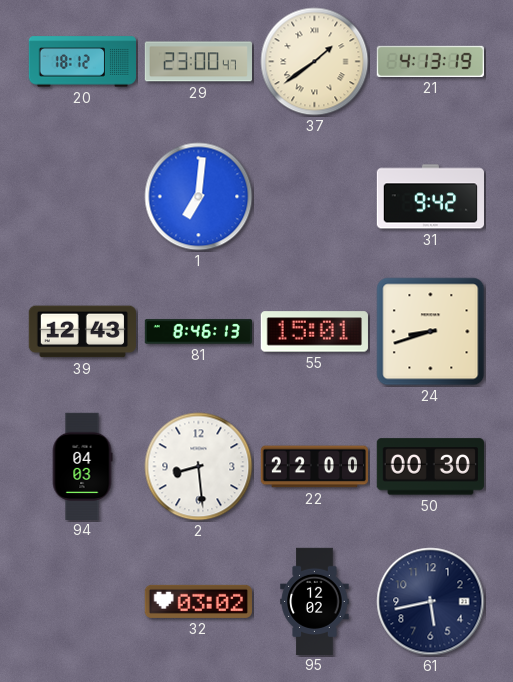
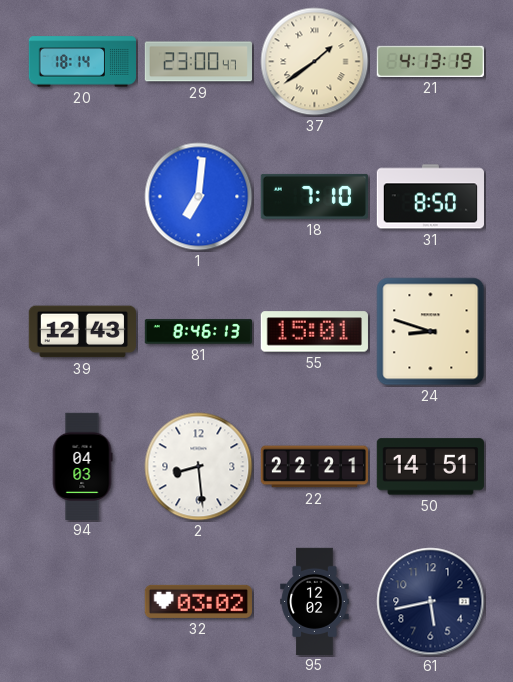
20: 18:12 -> 18:14
18: none -> 7:10
31: 9:42 -> 8:50
24: 8:42 -> 8:48
22: 22:00 -> 22:21
50: 00:30 -> 14:51
